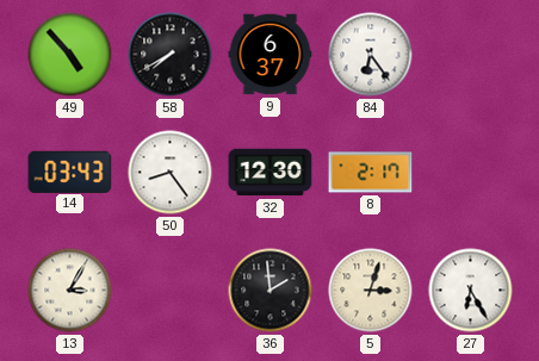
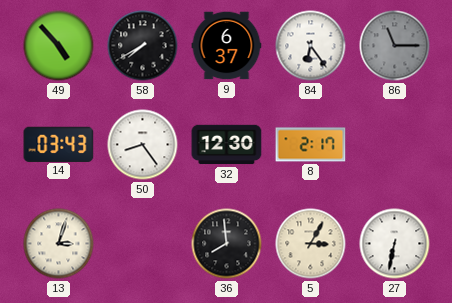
86: none -> 11:15
13: 3:05 -> 3:03
36: 1:59 -> 7:59
5: 3:03 -> 3:05
27: 6:25 -> 6:32
